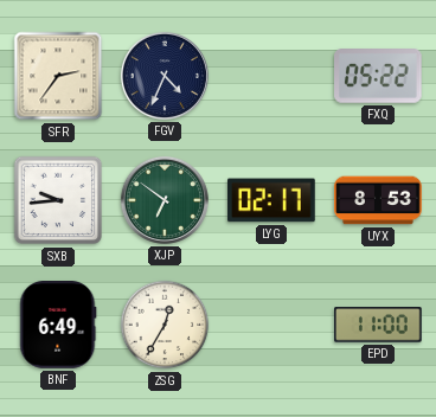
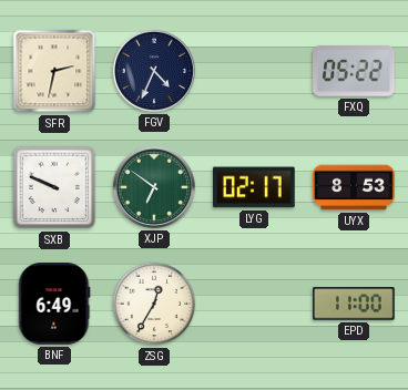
SFR: 2:36 -> 2:32
SXB: 9:44 -> 9:49
